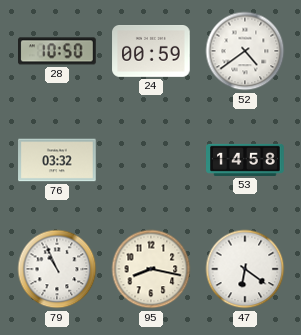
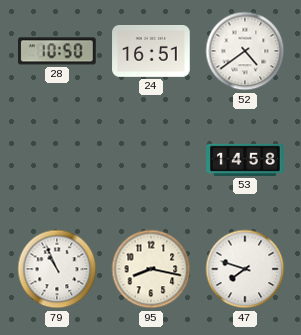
24: 00:59 -> 16:51
76: 03:32 -> none
47: 6:21 -> 7:48
